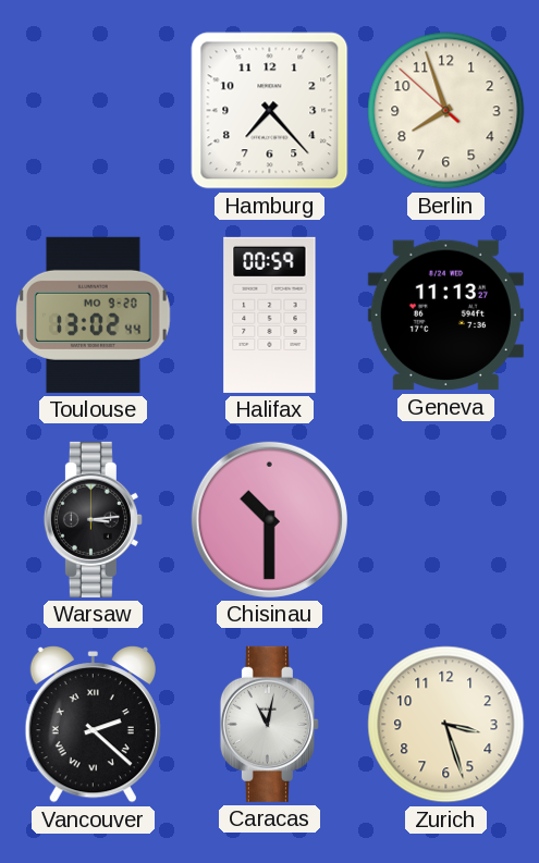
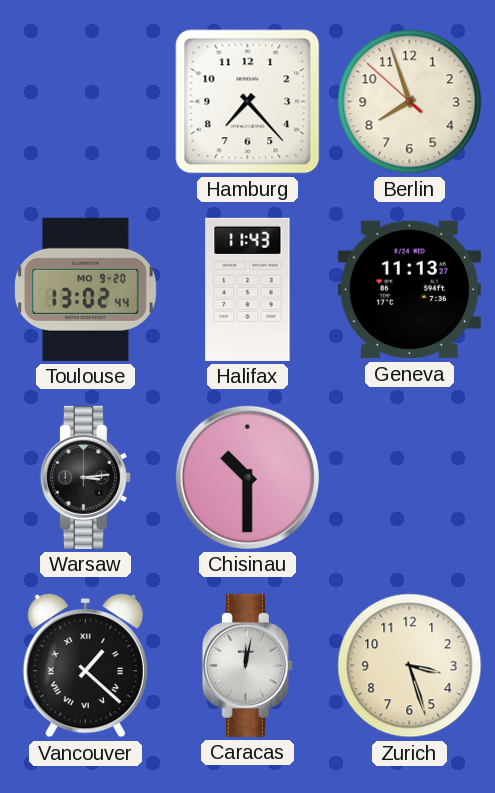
Halifax: 00:59 -> 11:43
Vancouver: 2:22 -> 1:22
Caracas: 11:02 -> 12:02
